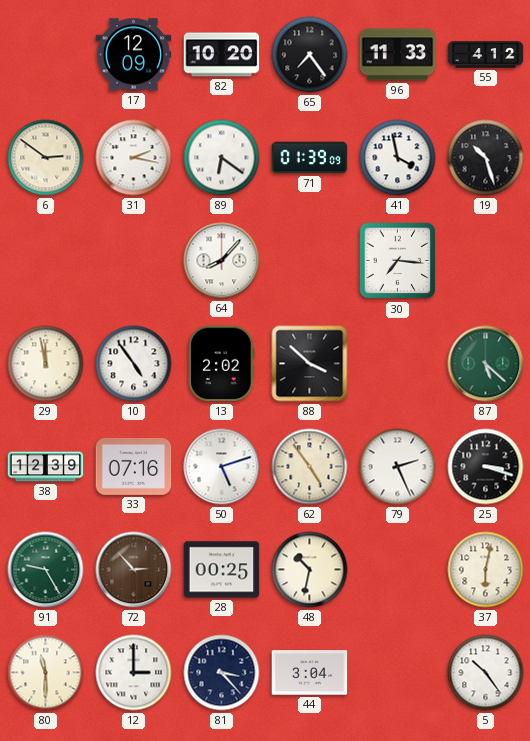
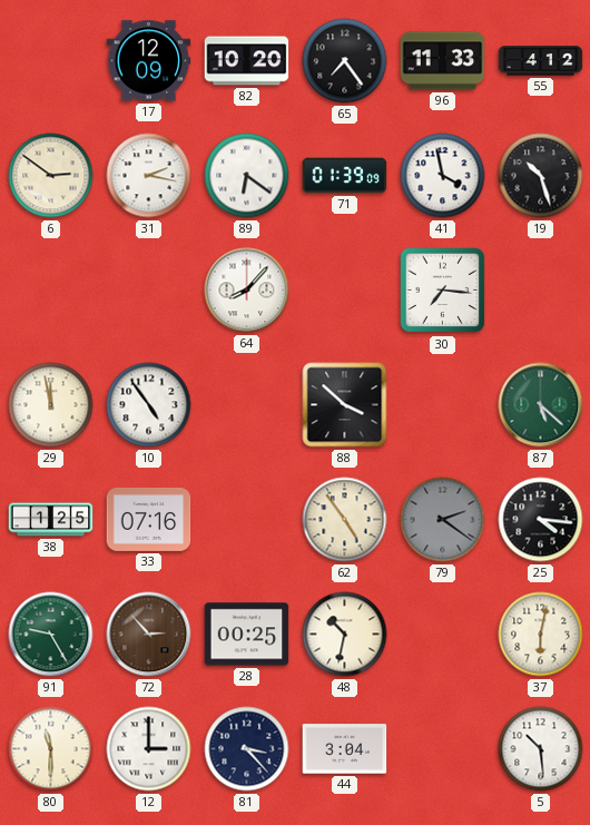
13: 2:02 -> none
38: 12:39 -> 1:25
50: 5:12 -> none
79: 2:26 -> 2:21
79 dial: white -> grey
25: 3:18 -> 4:16
5: 10:24 -> 10:29
